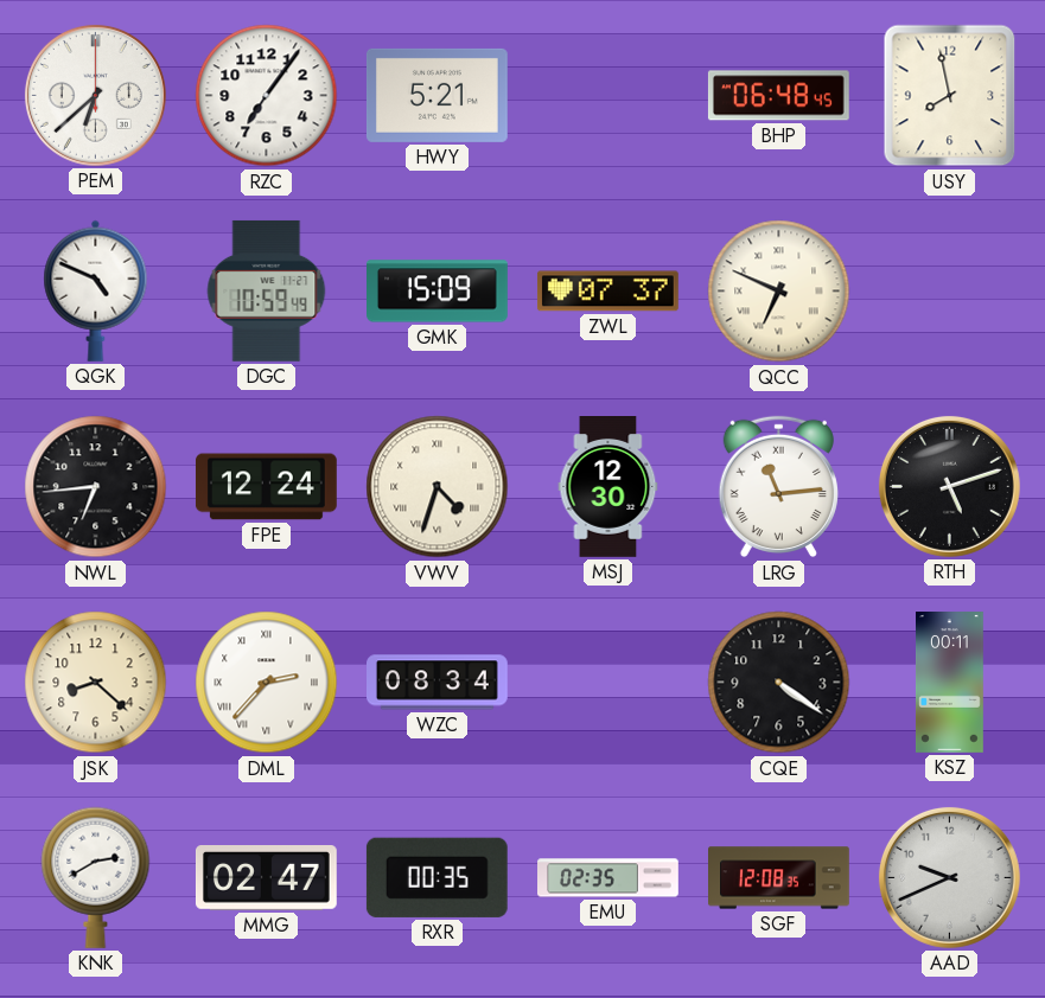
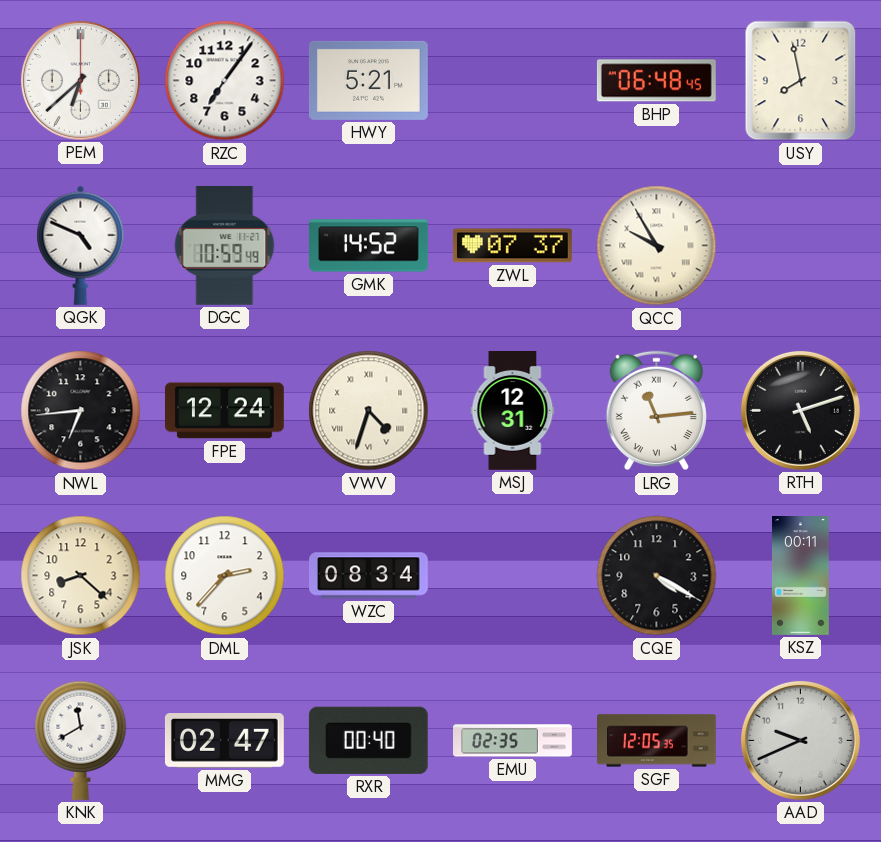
GMK: 15:09 -> 14:52
QCC: 6:49 -> 9:55
MSJ: 12:30 -> 12:31
DML numerals: Roman -> Arabic
CQE: 4:21 -> 4:20
KNK: 2:40 -> 11:40
RXR: 00:35 -> 00:40
SGF: 12:08 -> 12:05
